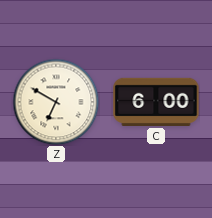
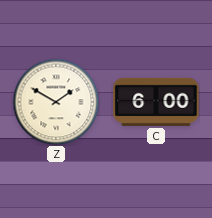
Z: 6:50 -> 1:50
